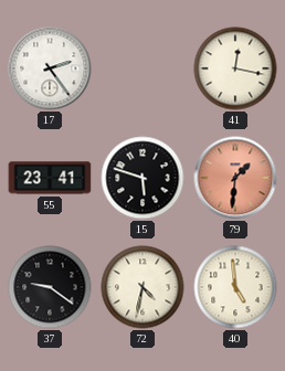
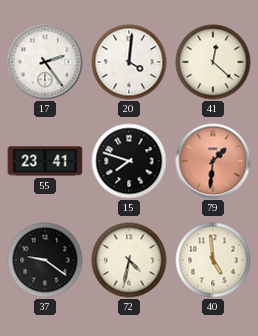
20: none -> 4:01
41: 12:17 -> 12:22
15: 5:48 -> 7:48
